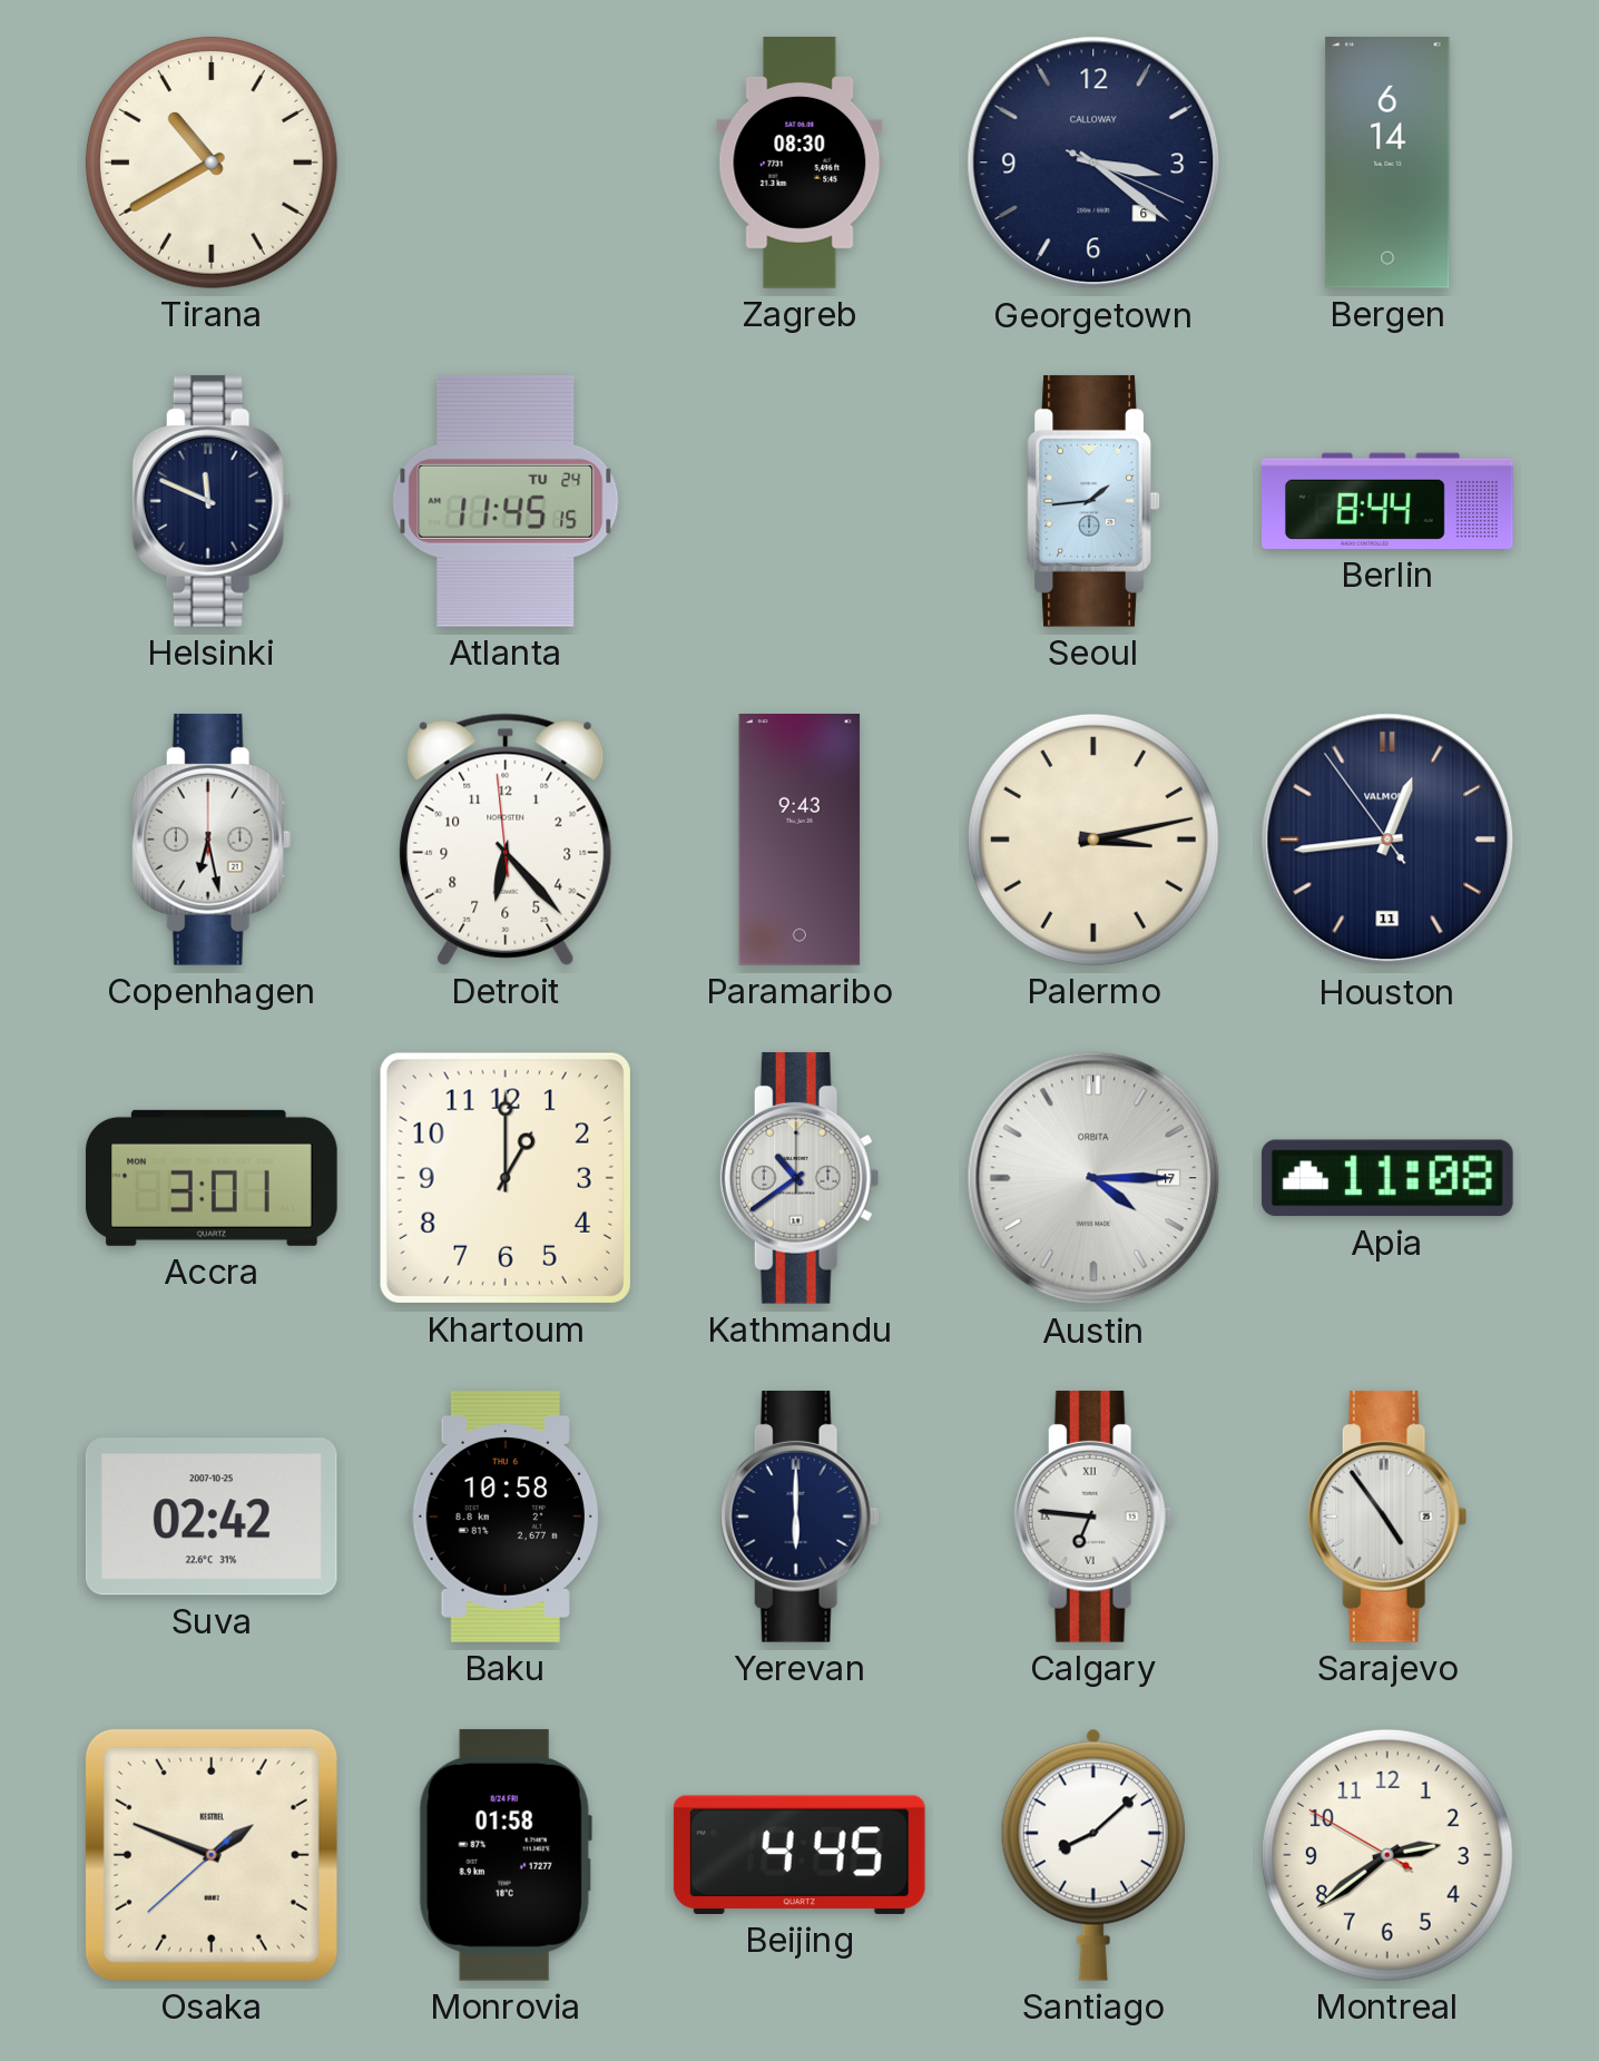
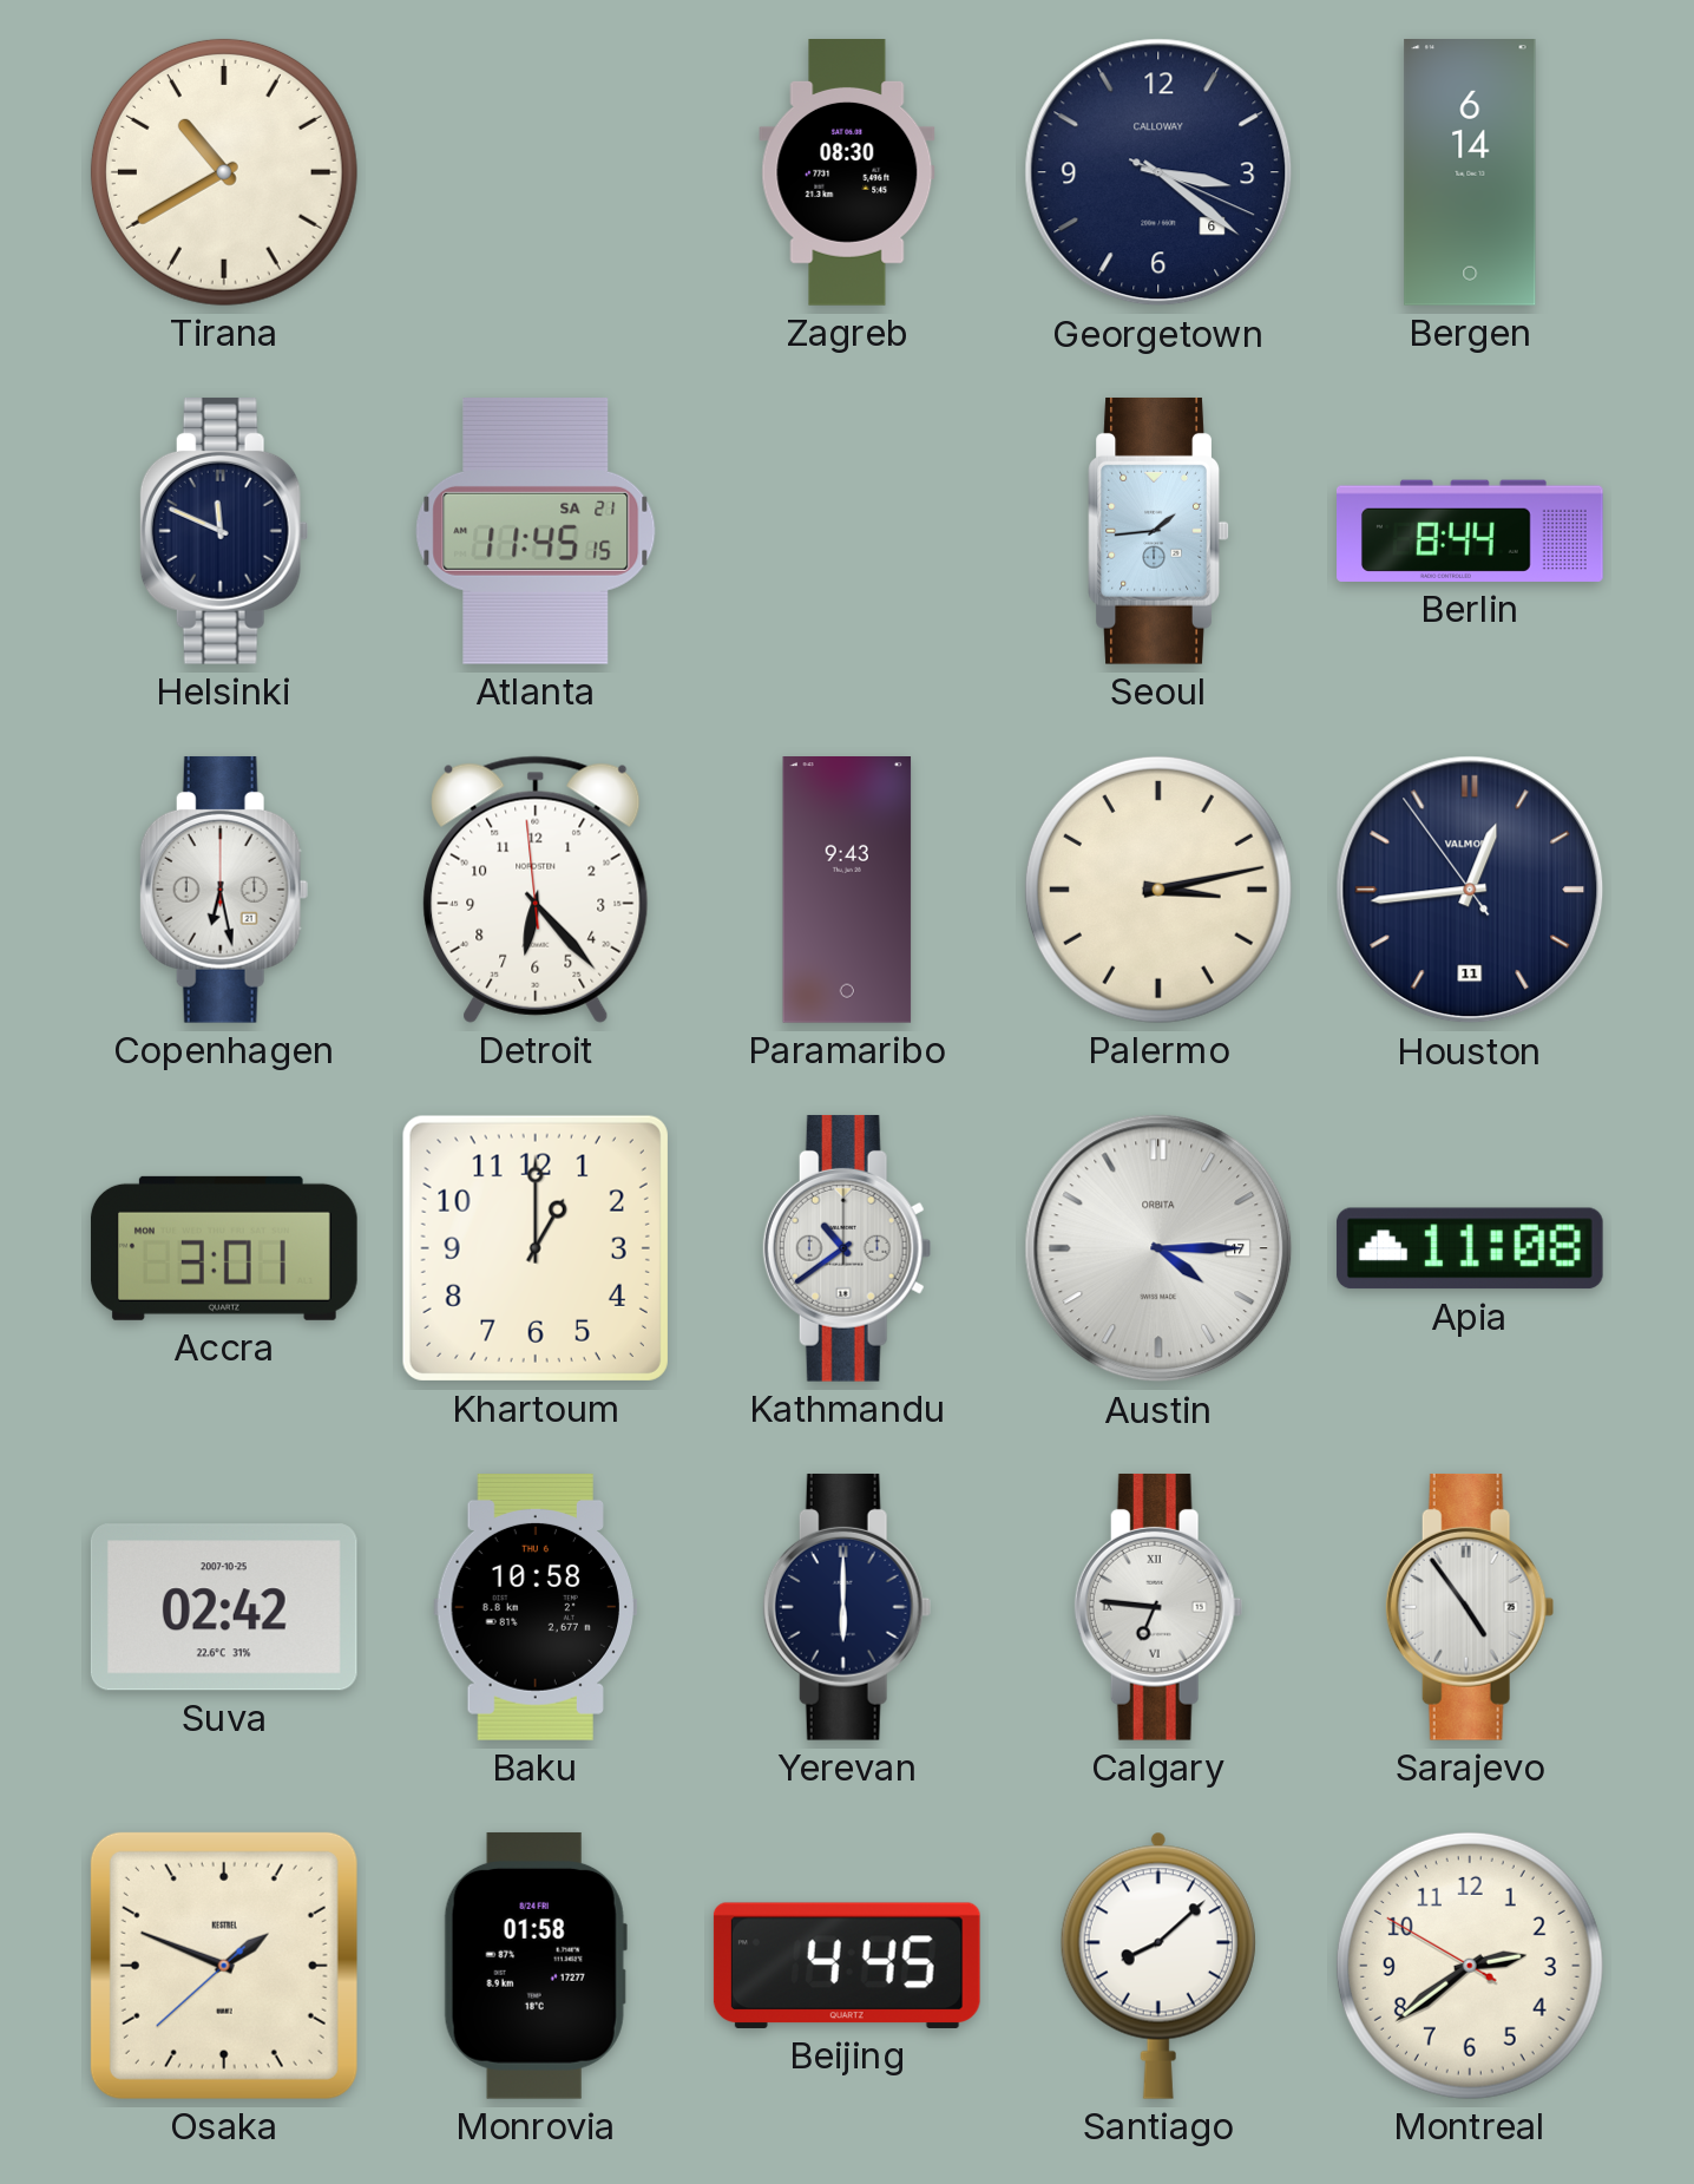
Atlanta date: TU 24 -> SA 21
